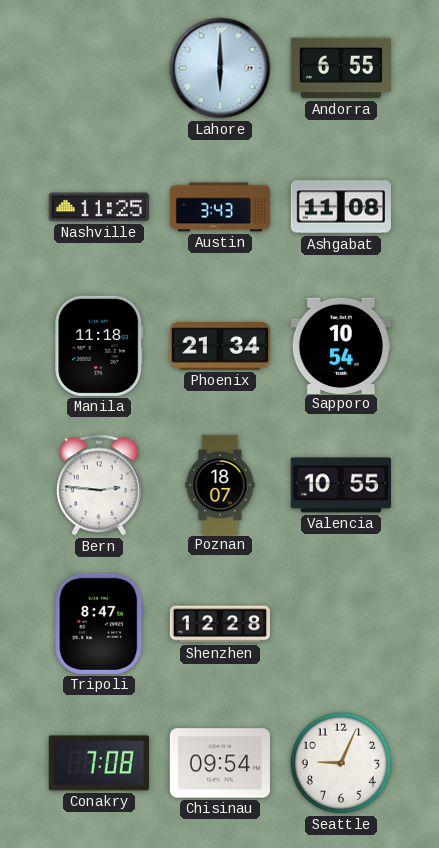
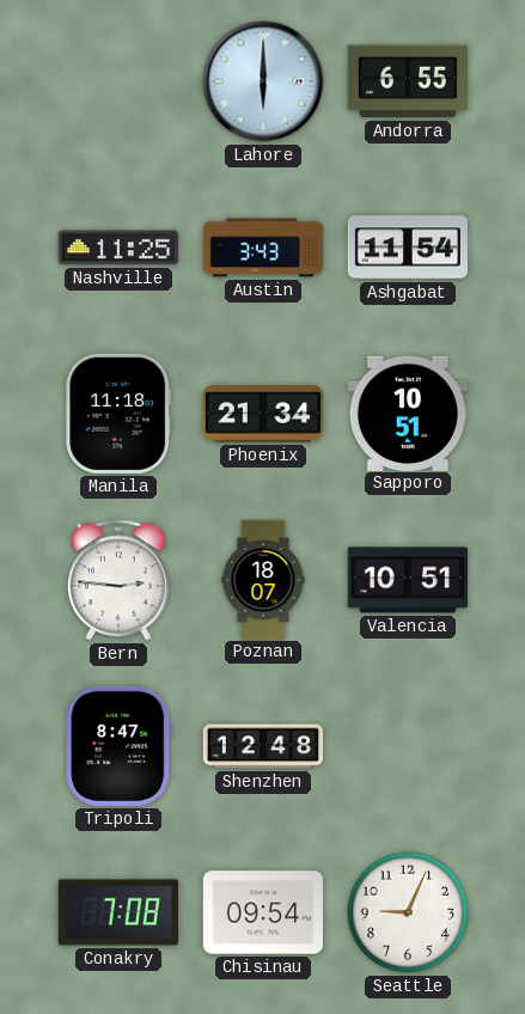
Ashgabat: 11:08 -> 11:54
Sapporo: 10:54 -> 10:51
Valencia: 10:55 -> 10:51
Shenzhen: 12:28 -> 12:48
